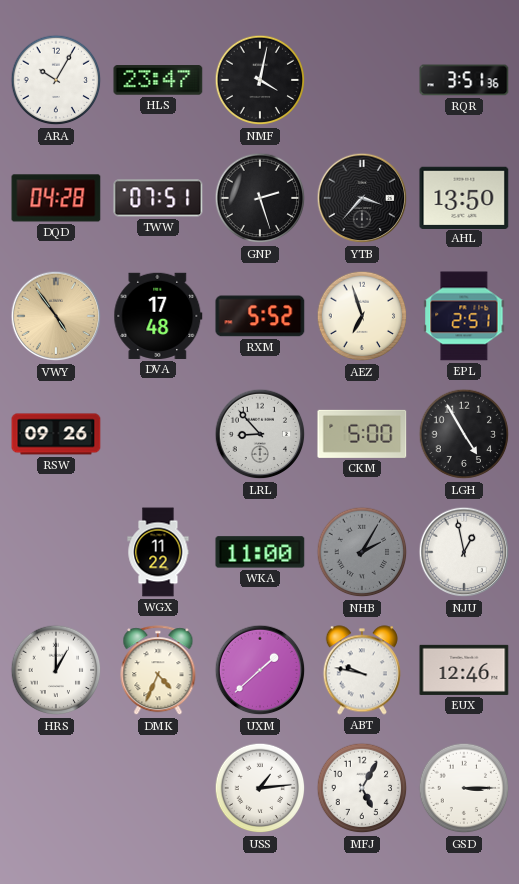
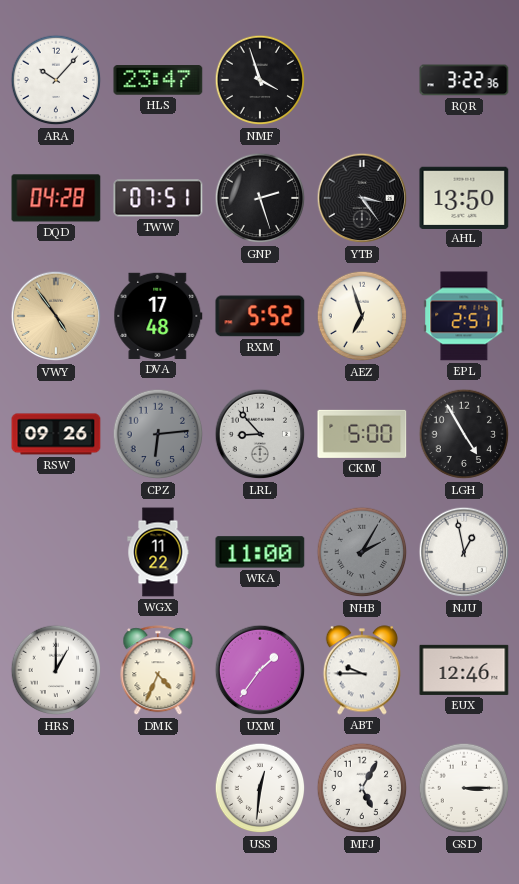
ARA: 10:05 -> 10:07
NMF: 4:02 -> 3:57
RQR: 3:51 -> 3:22
YTB: 3:37 -> 3:24
CPZ: none -> 6:14
UXM: 1:38 -> 1:36
ABT: 9:47 -> 9:45
USS: 1:14 -> 12:31
